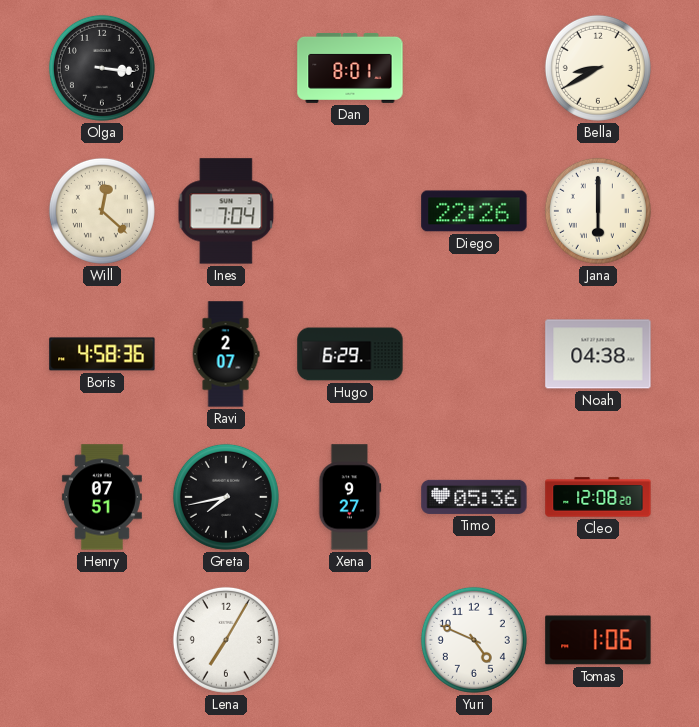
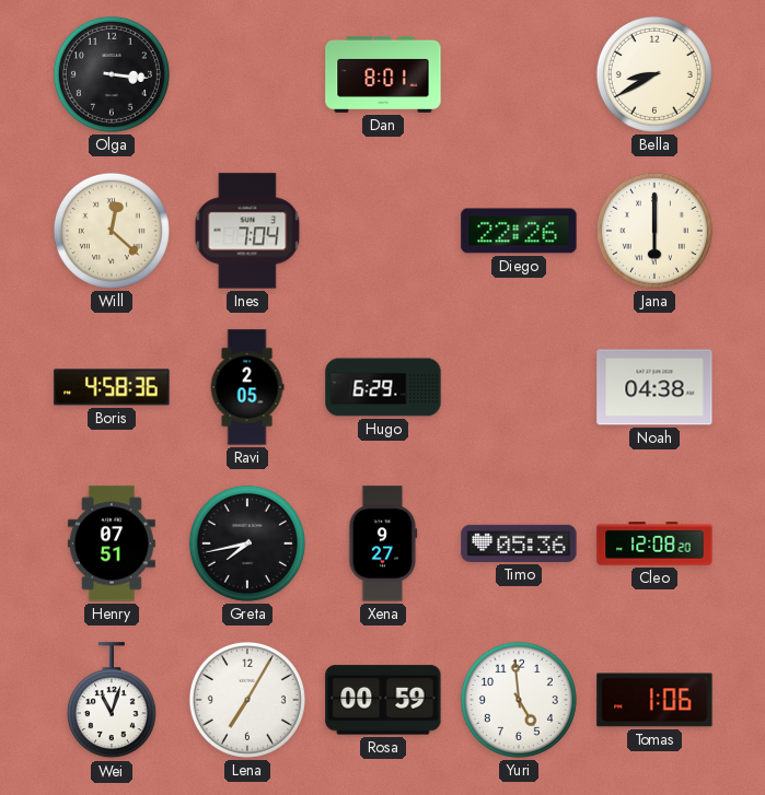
Ravi: 2:07 -> 2:05
Wei: none -> 11:03
Rosa: none -> 00:59
Yuri: 4:49 -> 4:59
